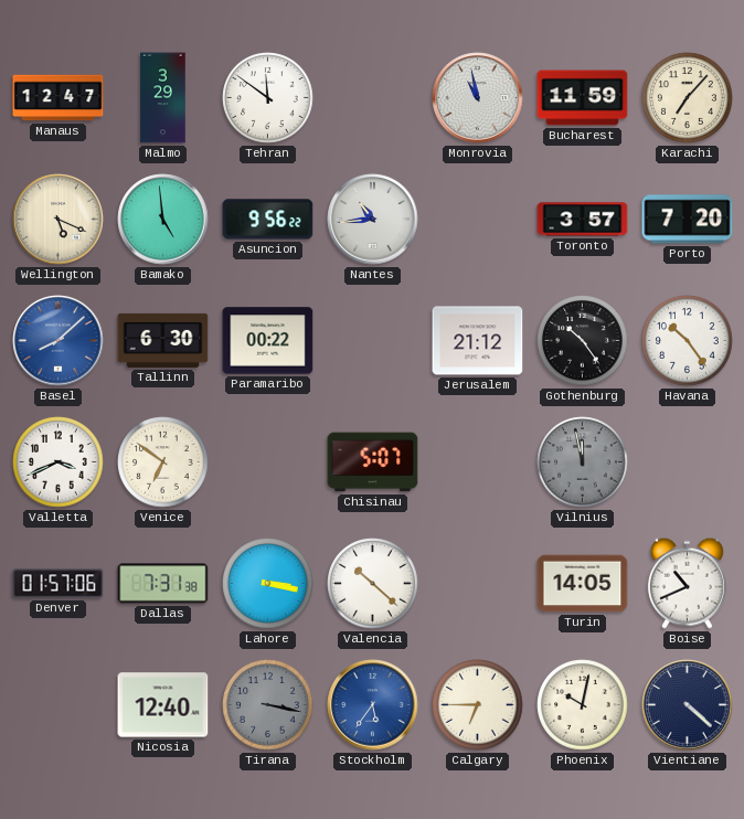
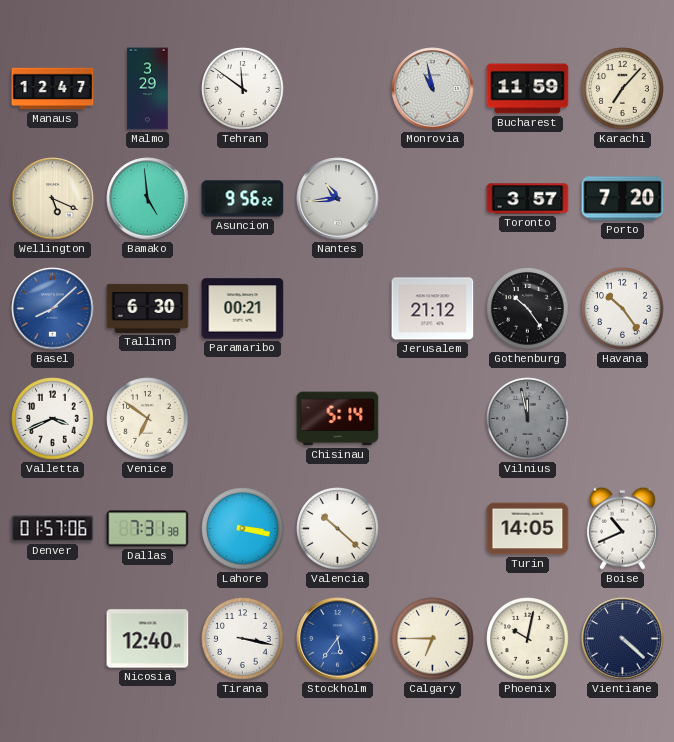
Paramaribo: 00:22 -> 00:21
Chisinau: 5:07 -> 5:14
Tirana dial: grey -> white
